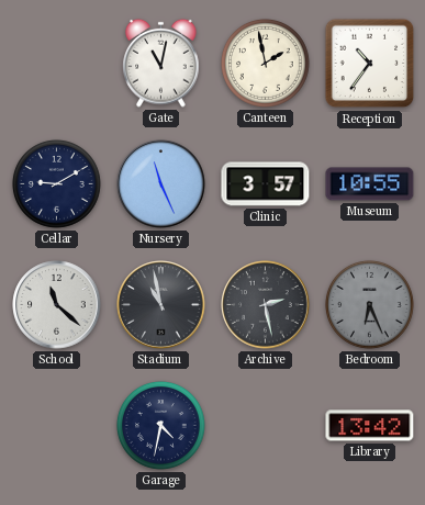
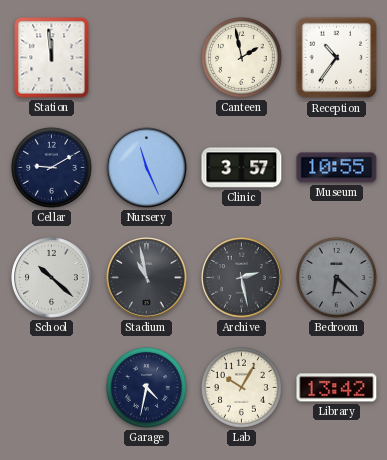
Station: none -> 11:59
Gate: 11:02 -> none
School: 11:22 -> 10:22
Bedroom: 6:26 -> 6:22
Lab: none -> 10:05
